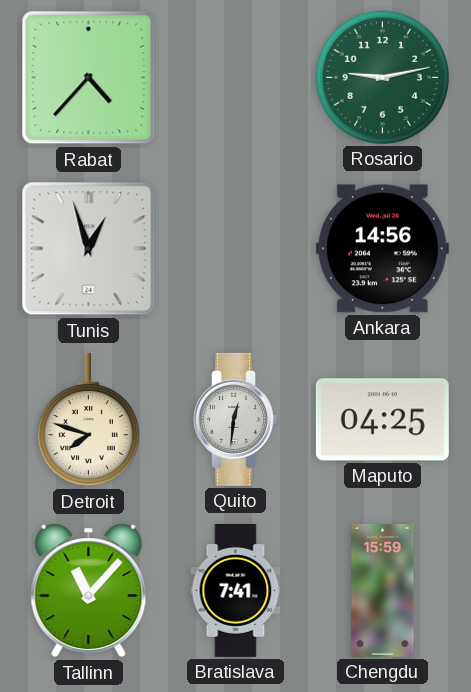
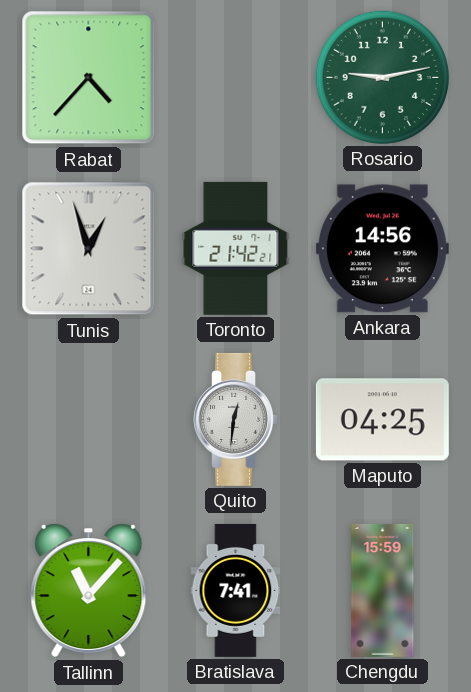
Toronto: none -> 21:42
Detroit: 7:48 -> none
